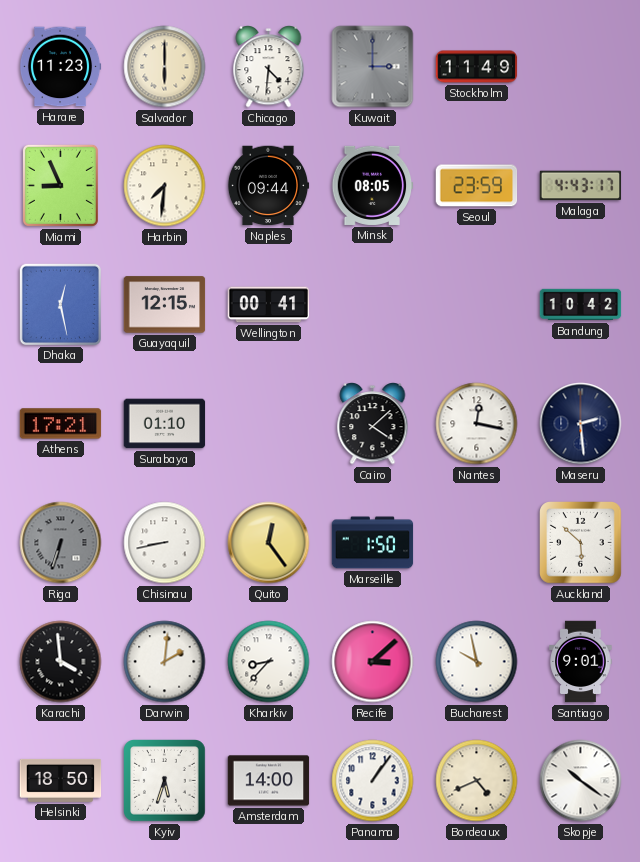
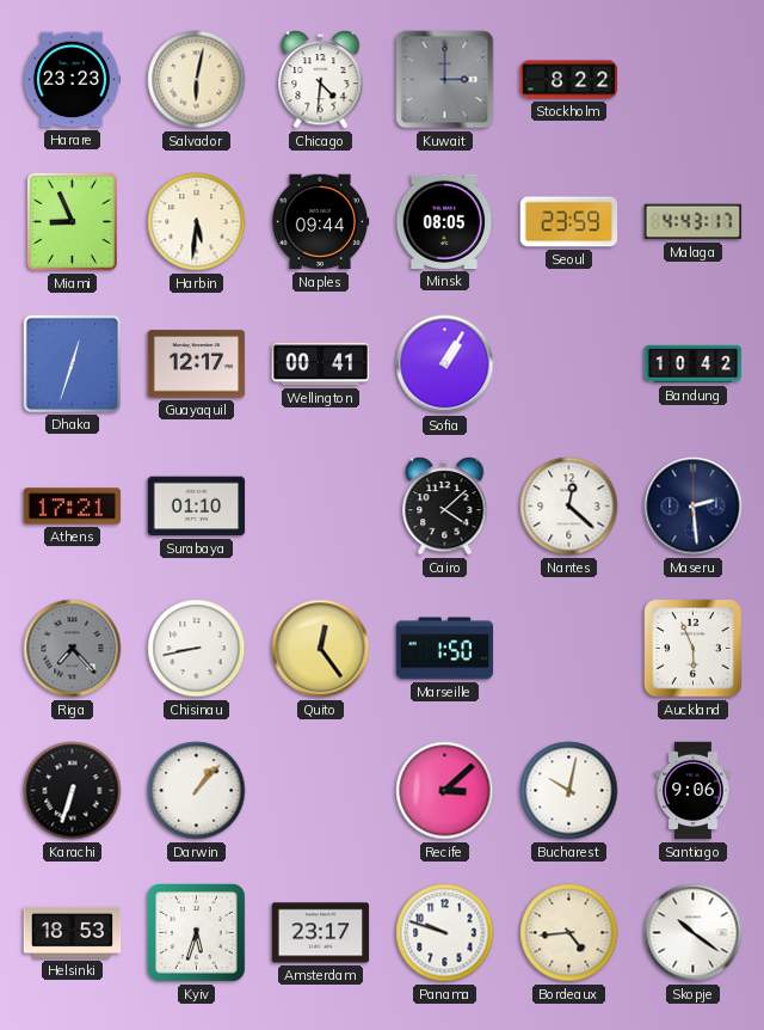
Harare: 11:23 -> 23:23
Salvador: 6:00 -> 6:02
Stockholm: 11:49 -> 8:22
Harbin: 7:31 -> 5:31
Dhaka: 12:28 -> 12:33
Guayaquil: 12:15 -> 12:17
Sofia: none -> 1:05
Nantes: 12:17 -> 12:22
Riga: 6:33 -> 7:23
Auckland: 5:52 -> 5:56
Karachi: 3:59 -> 6:33
Darwin: 2:01 -> 1:07
Kharkiv: 8:37 -> none
Bucharest: 9:58 -> 10:02
Santiago: 9:01 -> 9:06
Helsinki: 18:50 -> 18:53
Amsterdam: 14:00 -> 23:17
Panama: 1:06 -> 9:48
Bordeaux: 4:41 -> 4:44
